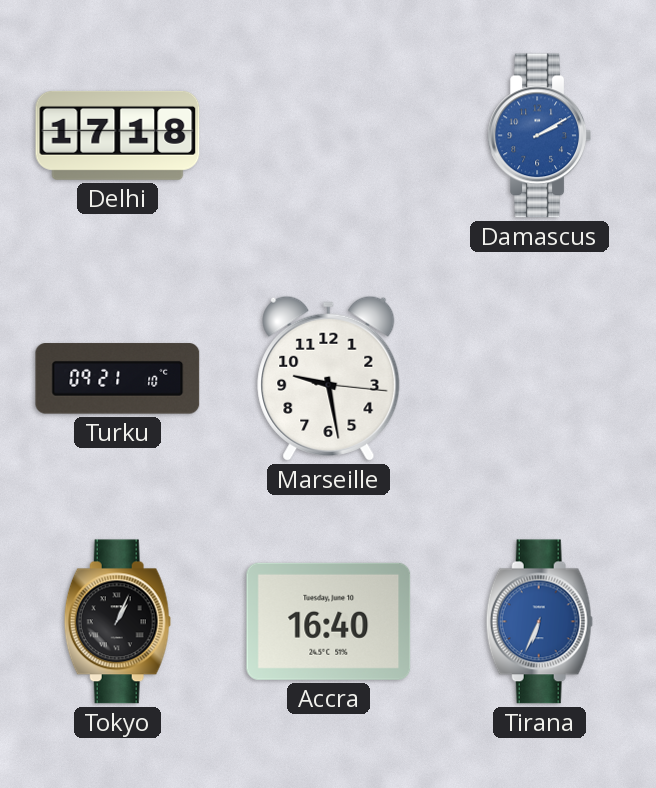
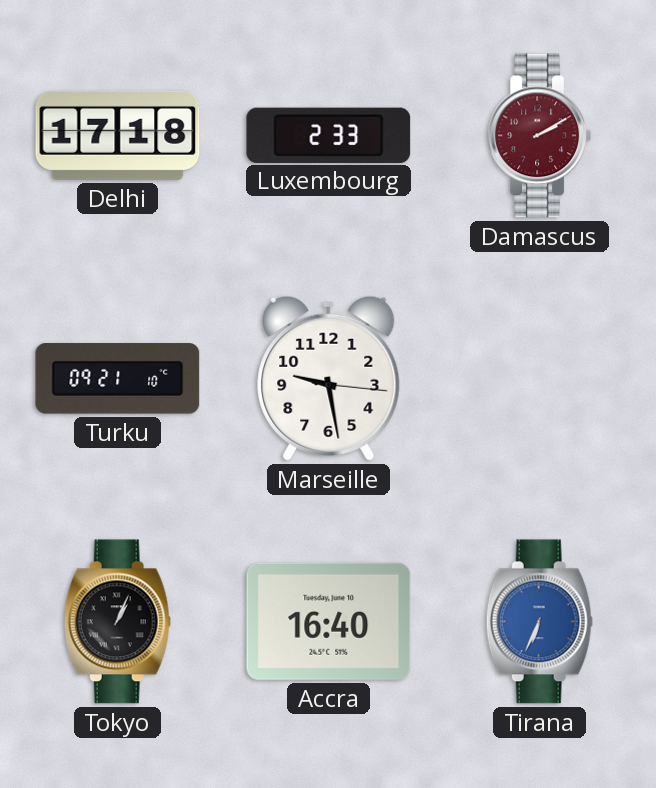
Luxembourg: none -> 2:33
Damascus dial: blue -> burgundy
